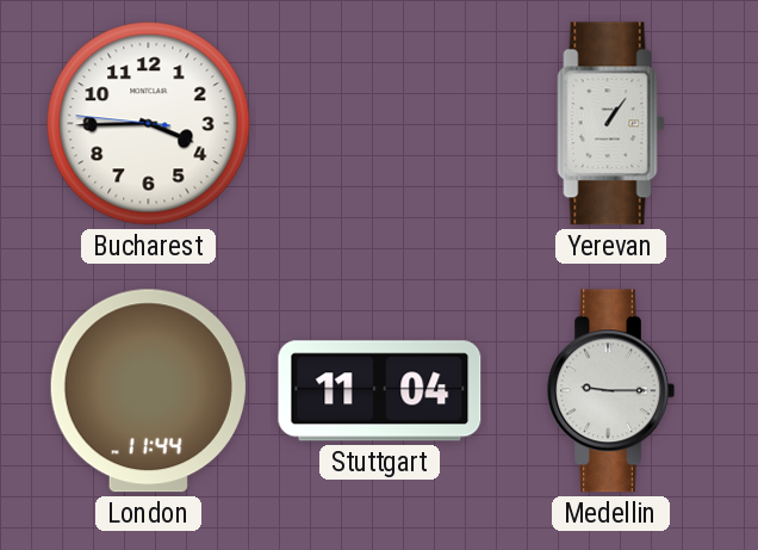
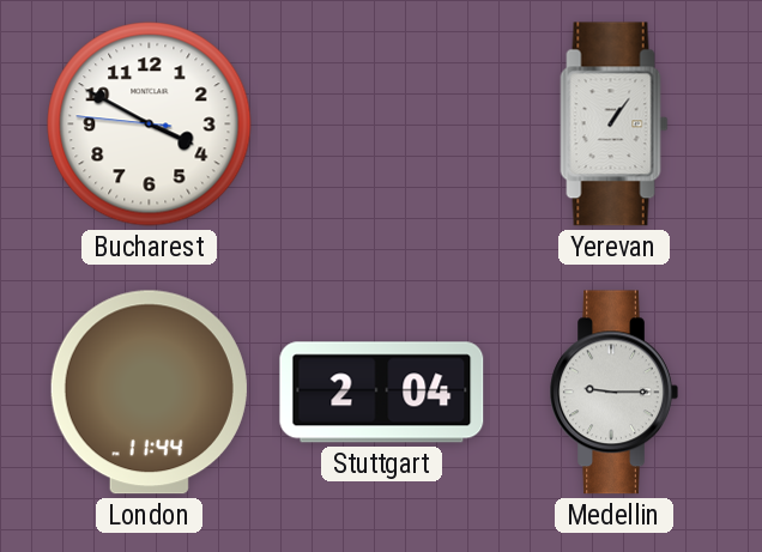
Bucharest: 3:44 -> 3:49
Stuttgart: 11:04 -> 2:04
